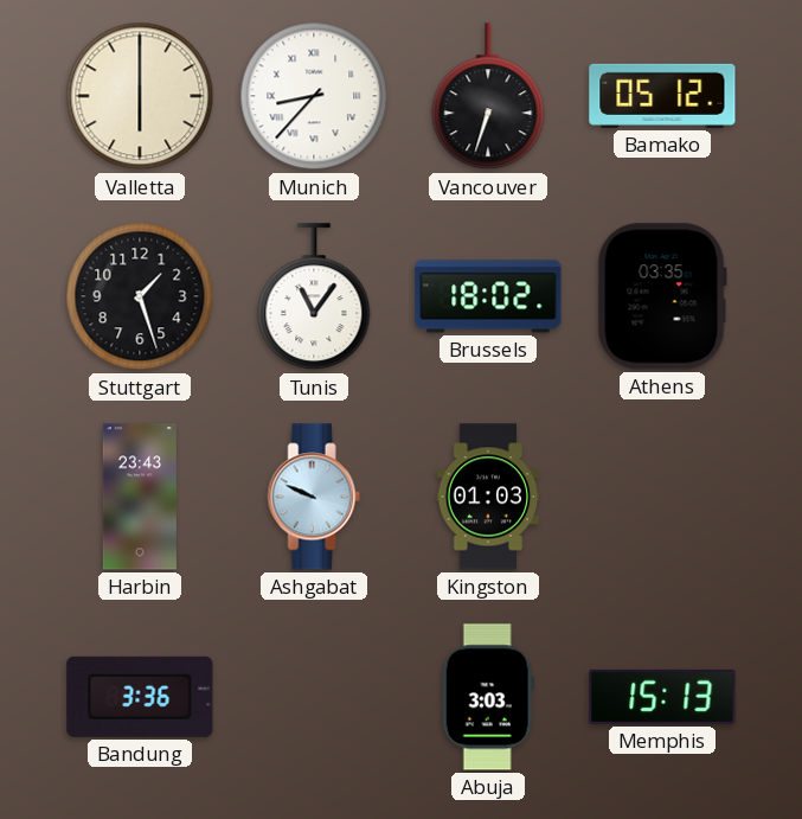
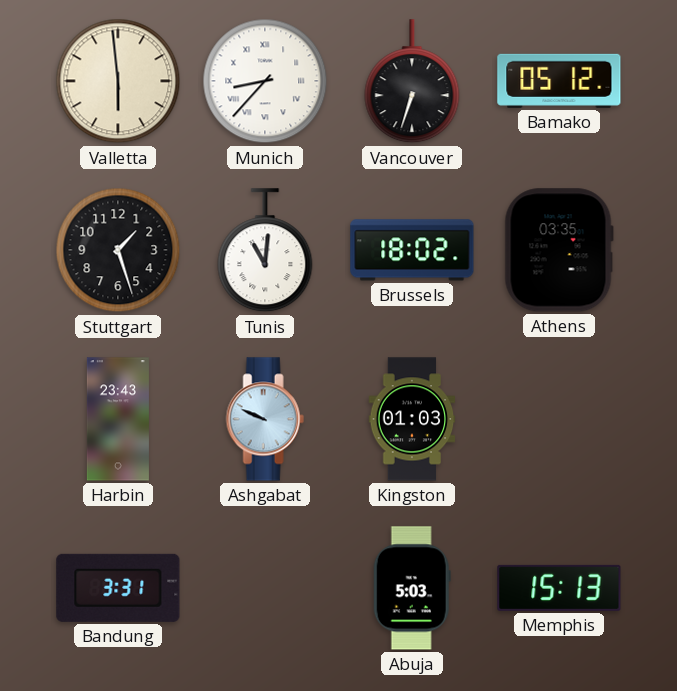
Valletta: 6:00 -> 5:59
Tunis: 11:06 -> 11:01
Bandung: 3:36 -> 3:31
Abuja: 3:03 -> 5:03
